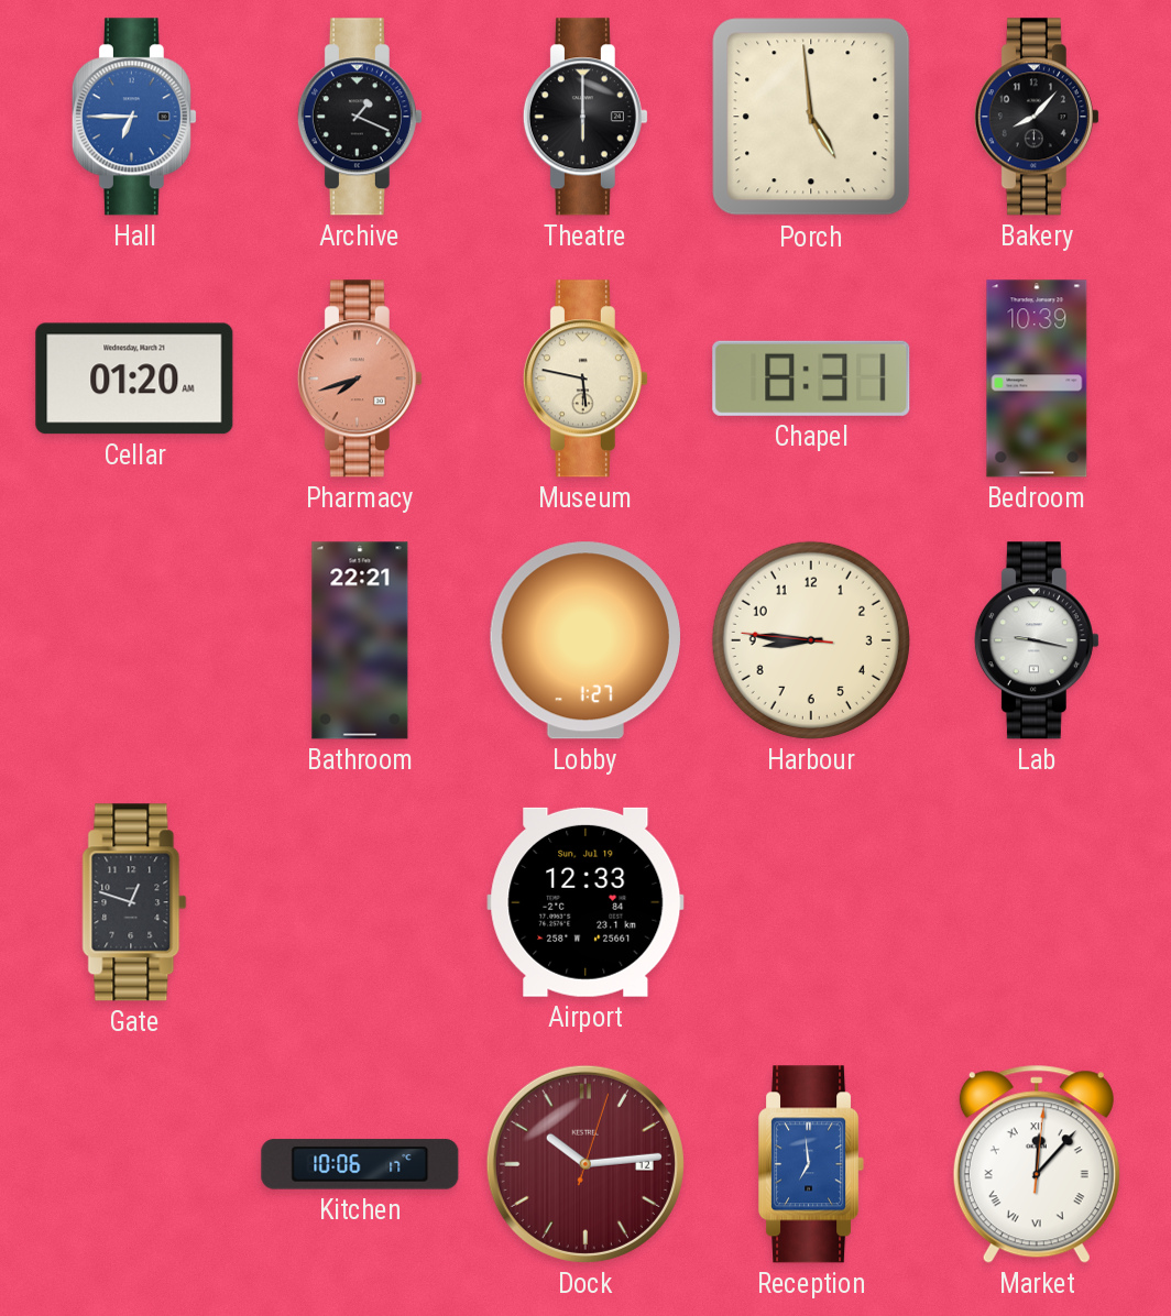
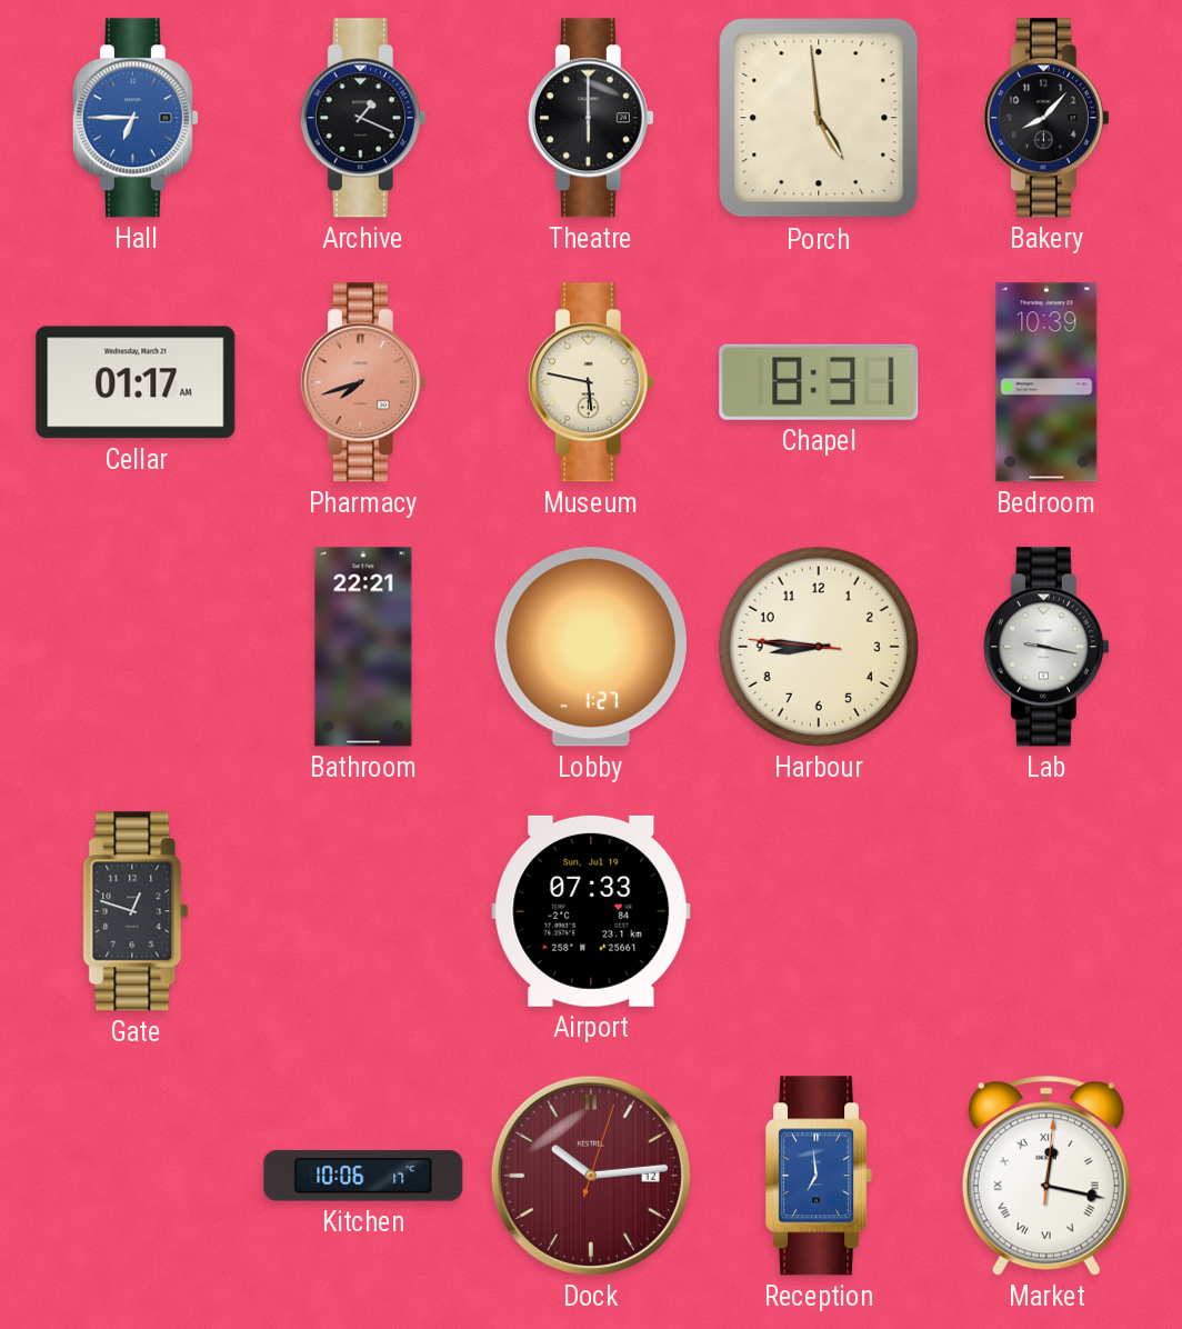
Cellar: 01:20 -> 01:17
Airport: 12:33 -> 07:33
Market: 12:07 -> 12:17
